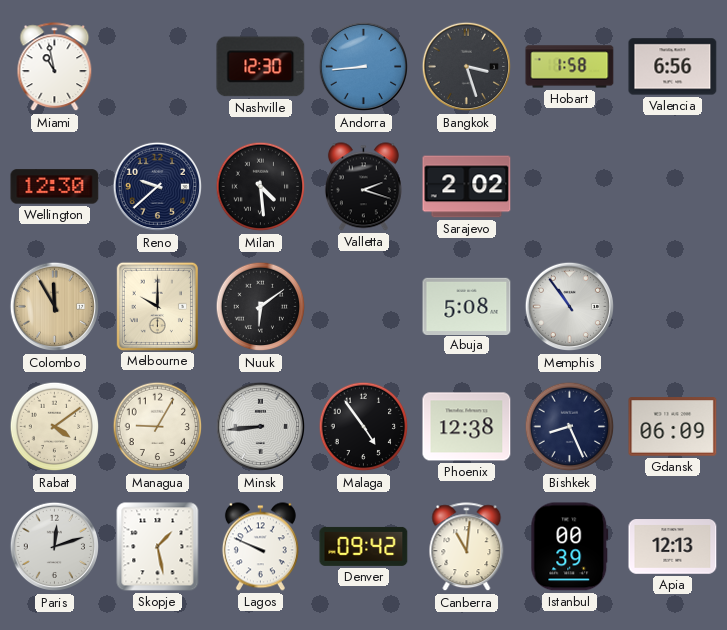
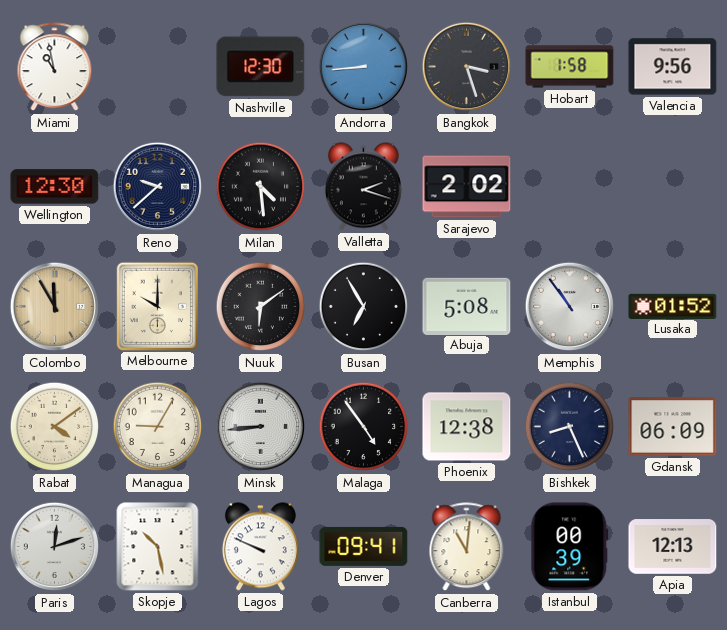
Valencia: 6:56 -> 9:56
Busan: none -> 6:55
Lusaka: none -> 01:52
Skopje: 1:28 -> 10:28
Denver: 09:42 -> 09:41
